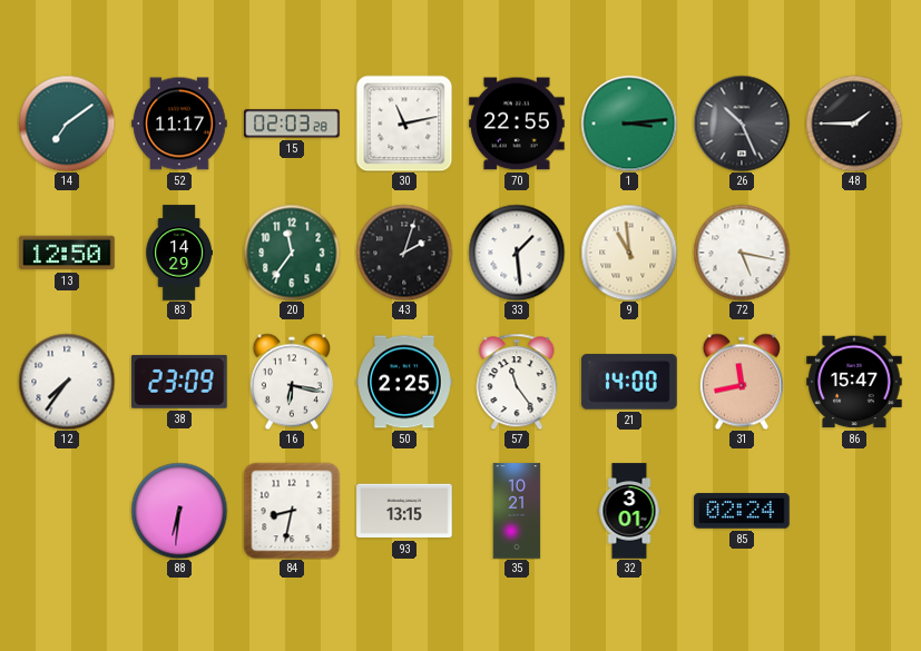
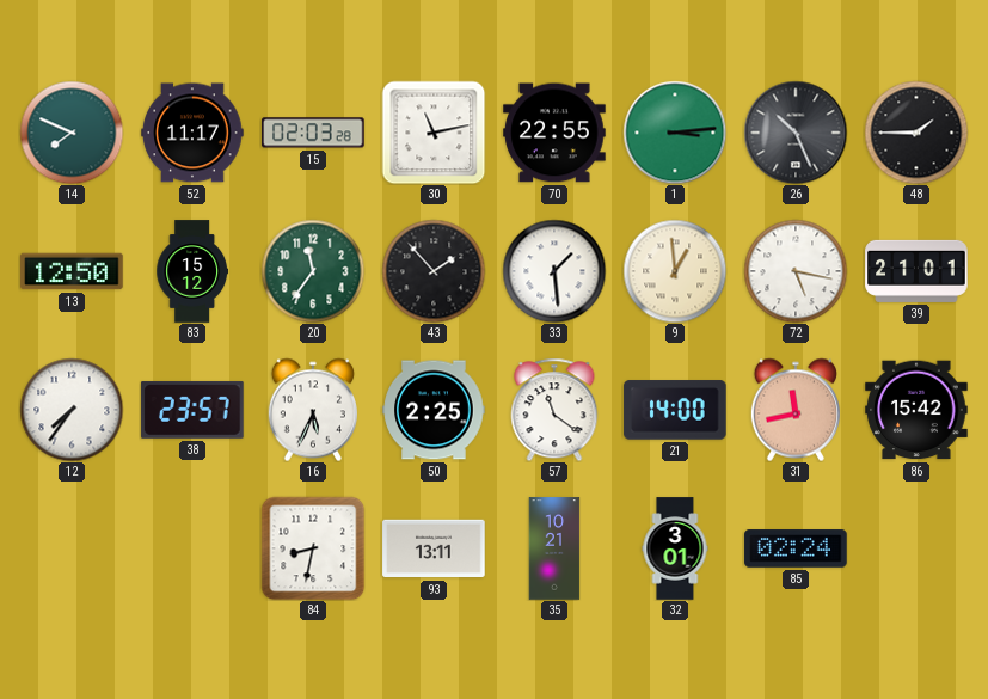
14: 7:09 -> 7:49
83: 14:29 -> 15:12
43: 2:03 -> 1:53
9: 10:59 -> 12:59
39: none -> 21:01
38: 23:09 -> 23:57
16: 6:17 -> 5:34
57: 11:24 -> 11:21
86: 15:47 -> 15:42
88: 6:31 -> none
93: 13:15 -> 13:11
